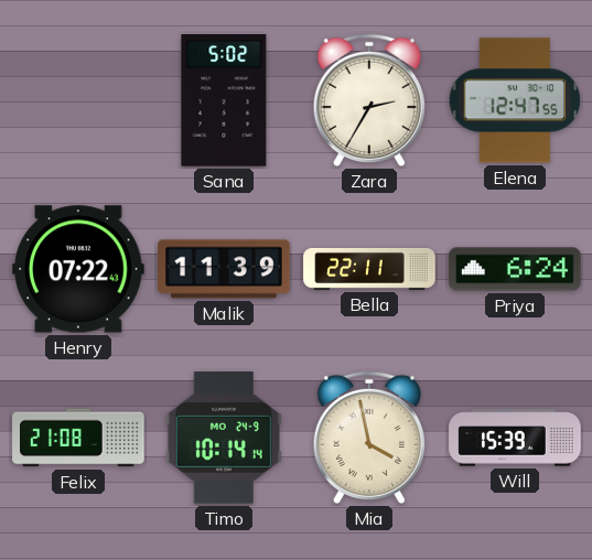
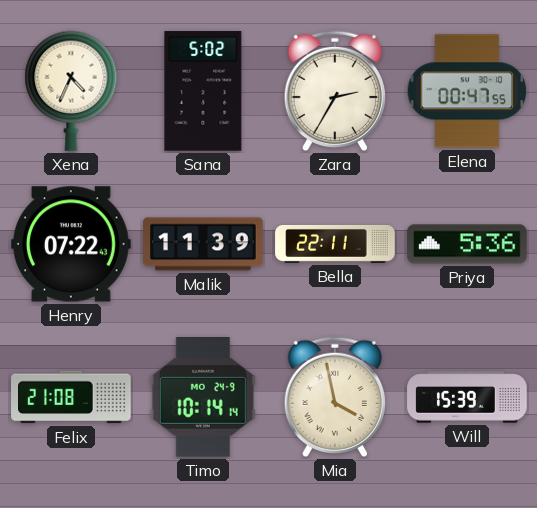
Xena: none -> 4:34
Elena: 12:47 -> 00:47
Priya: 6:24 -> 5:36
